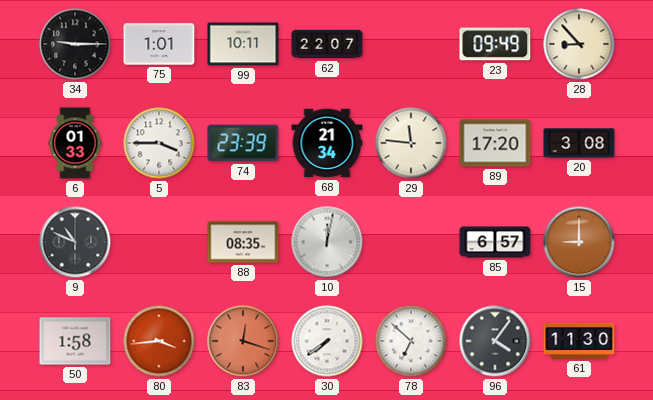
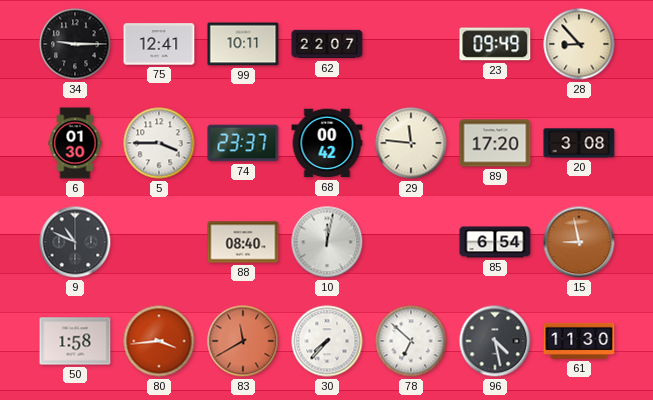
75: 1:01 -> 12:41
6: 01:33 -> 01:30
74: 23:39 -> 23:37
68: 21:34 -> 00:42
88: 08:35 -> 08:40
85: 6:57 -> 6:54
15: 9:00 -> 8:58
83: 12:18 -> 11:40
30: 7:39 -> 7:37
96: 4:06 -> 4:28
